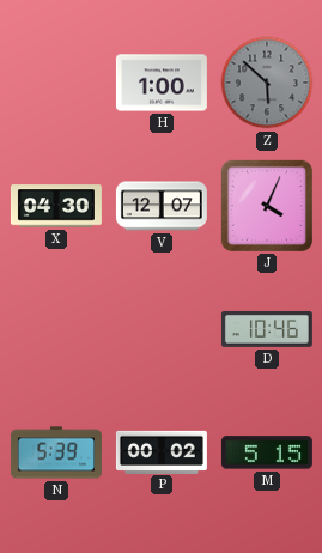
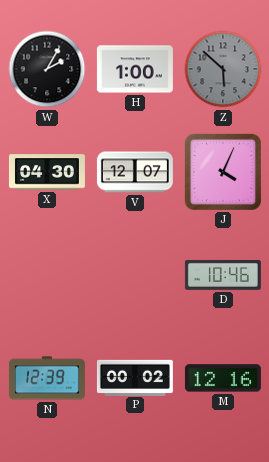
W: none -> 2:05
N: 5:39 -> 12:39
M: 5:15 -> 12:16
